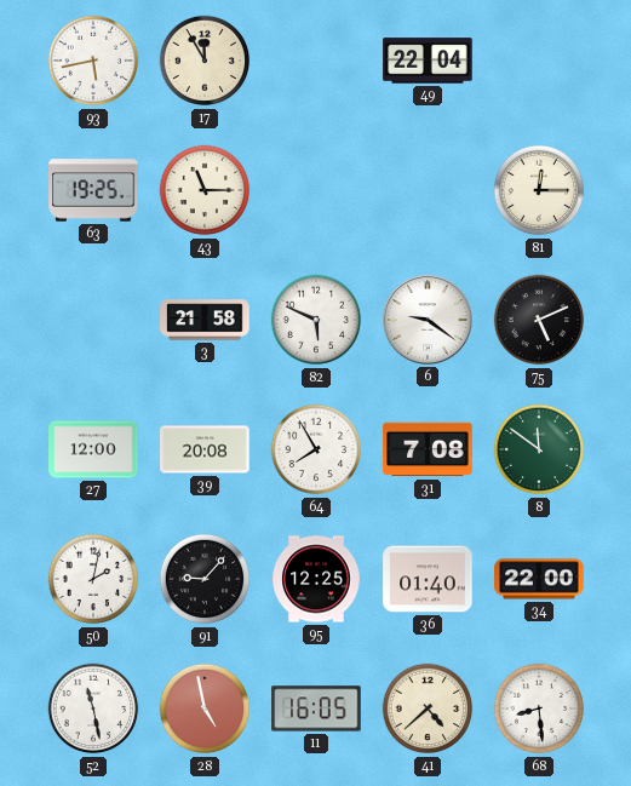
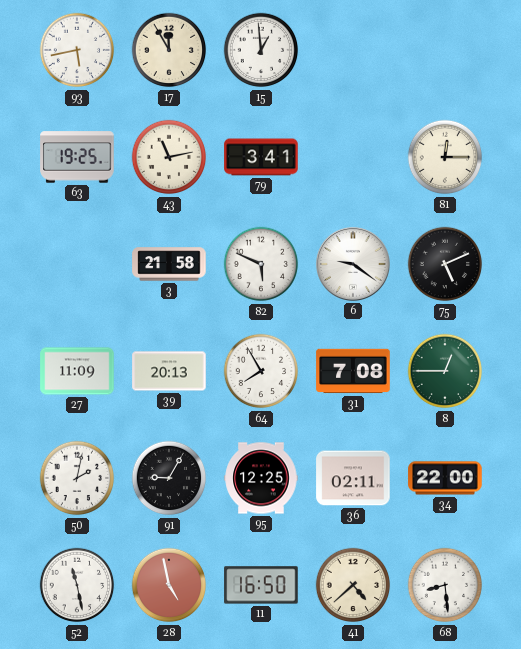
15: none -> 12:59
49: 22:04 -> none
43: 11:15 -> 11:13
79: none -> 3:41
27: 12:00 -> 11:09
39: 20:08 -> 20:13
8: 11:51 -> 12:45
91: 9:07 -> 9:05
36: 01:40 -> 02:11
11: 16:05 -> 16:50
